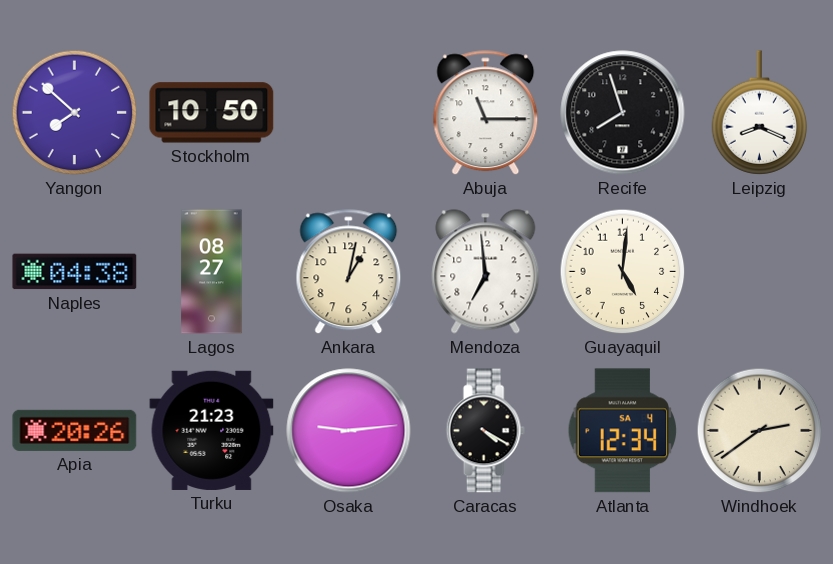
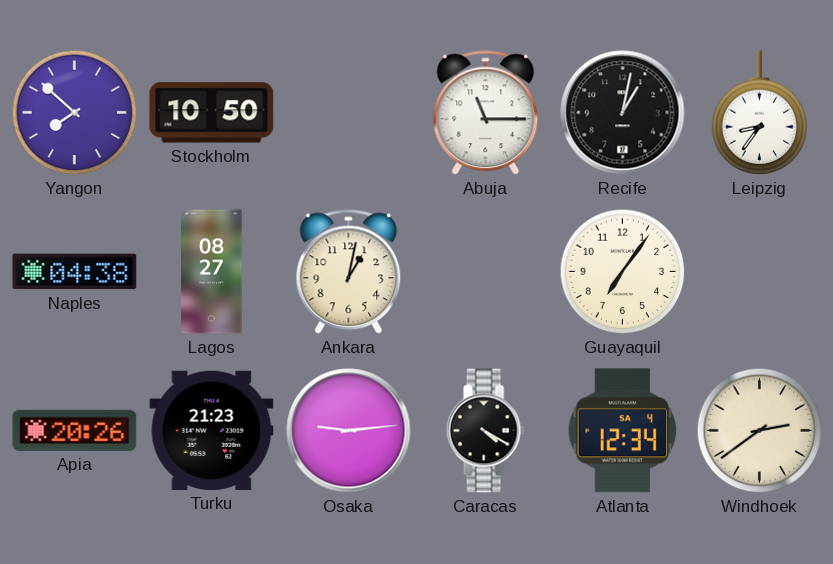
Recife: 7:57 -> 1:02
Leipzig: 8:19 -> 8:36
Mendoza: 6:59 -> none
Guayaquil: 5:01 -> 7:06
